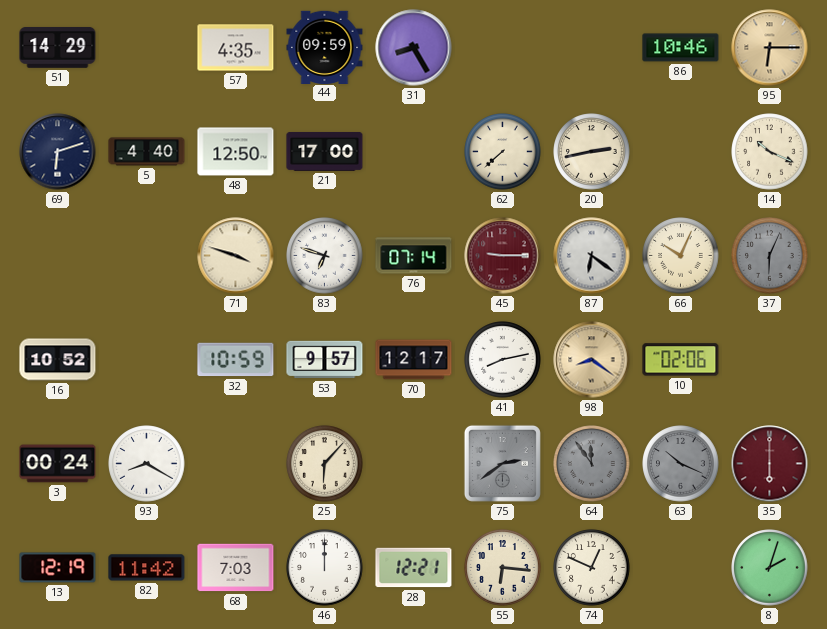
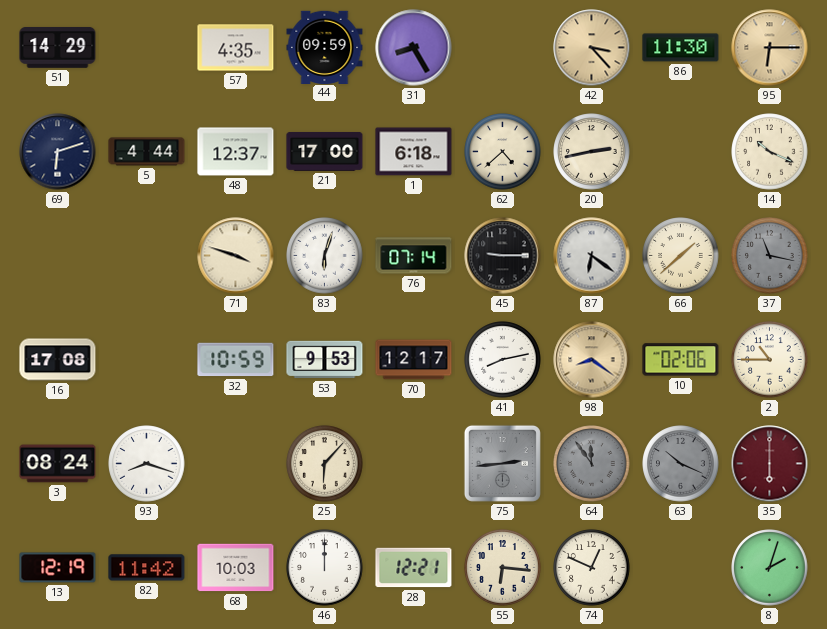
42: none -> 3:23
86: 10:46 -> 11:30
5: 4:40 -> 4:44
48: 12:50 -> 12:37
1: none -> 6:18
62: 7:38 -> 4:38
83: 6:48 -> 6:03
45 dial: burgundy -> black
66: 10:04 -> 1:38
37: 6:04 -> 11:17
16: 10:52 -> 17:08
53: 9:57 -> 9:53
2: none -> 10:45
3: 00:24 -> 08:24
93: 8:20 -> 8:18
75: 2:39 -> 2:44
68: 7:03 -> 10:03
